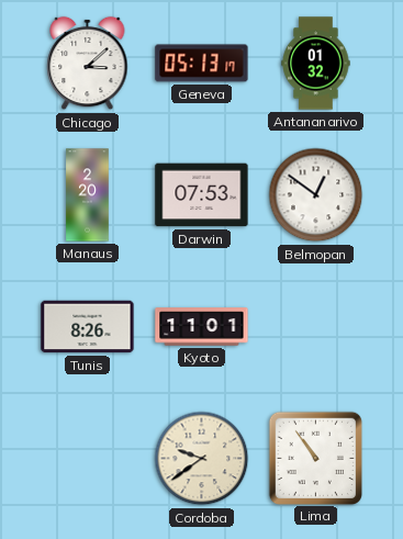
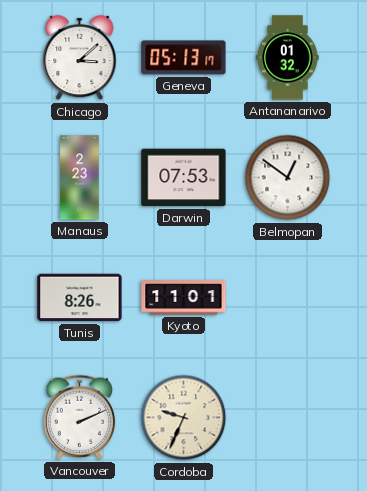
Manaus: 2:20 -> 2:23
Vancouver: none -> 2:11
Cordoba: 9:39 -> 9:34
Lima: 10:54 -> none
